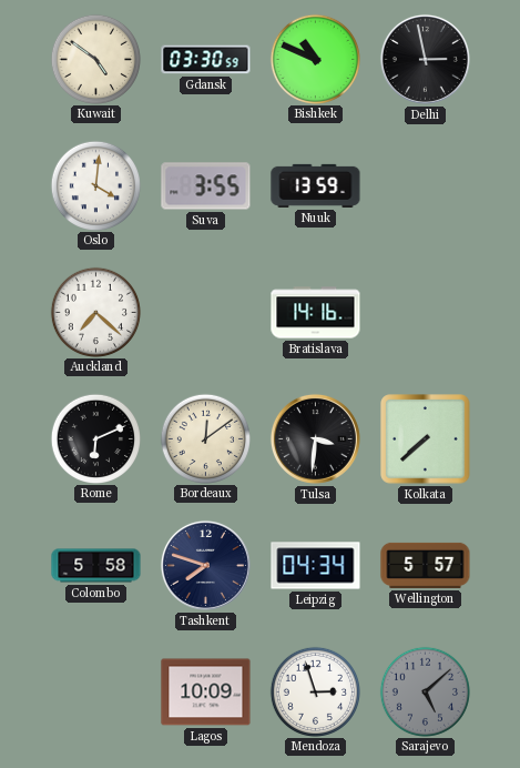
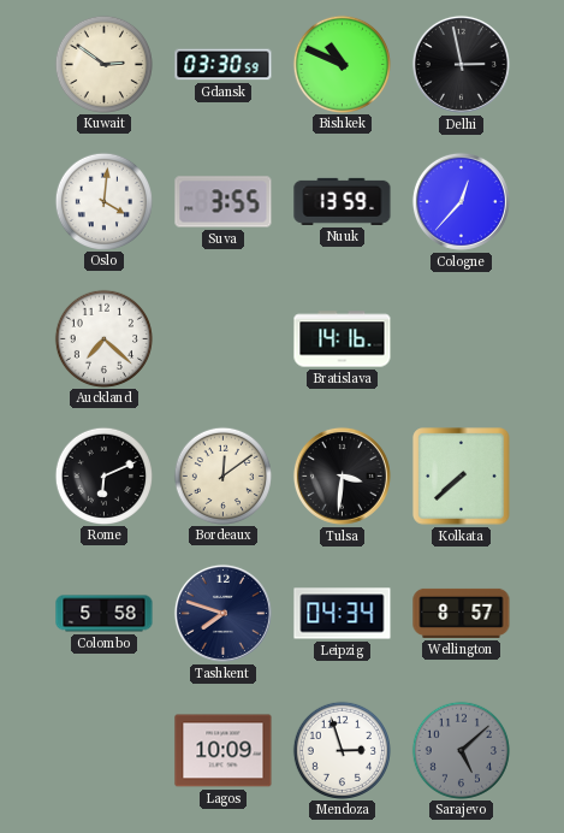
Kuwait: 4:51 -> 2:51
Cologne: none -> 12:37
Wellington: 5:57 -> 8:57
